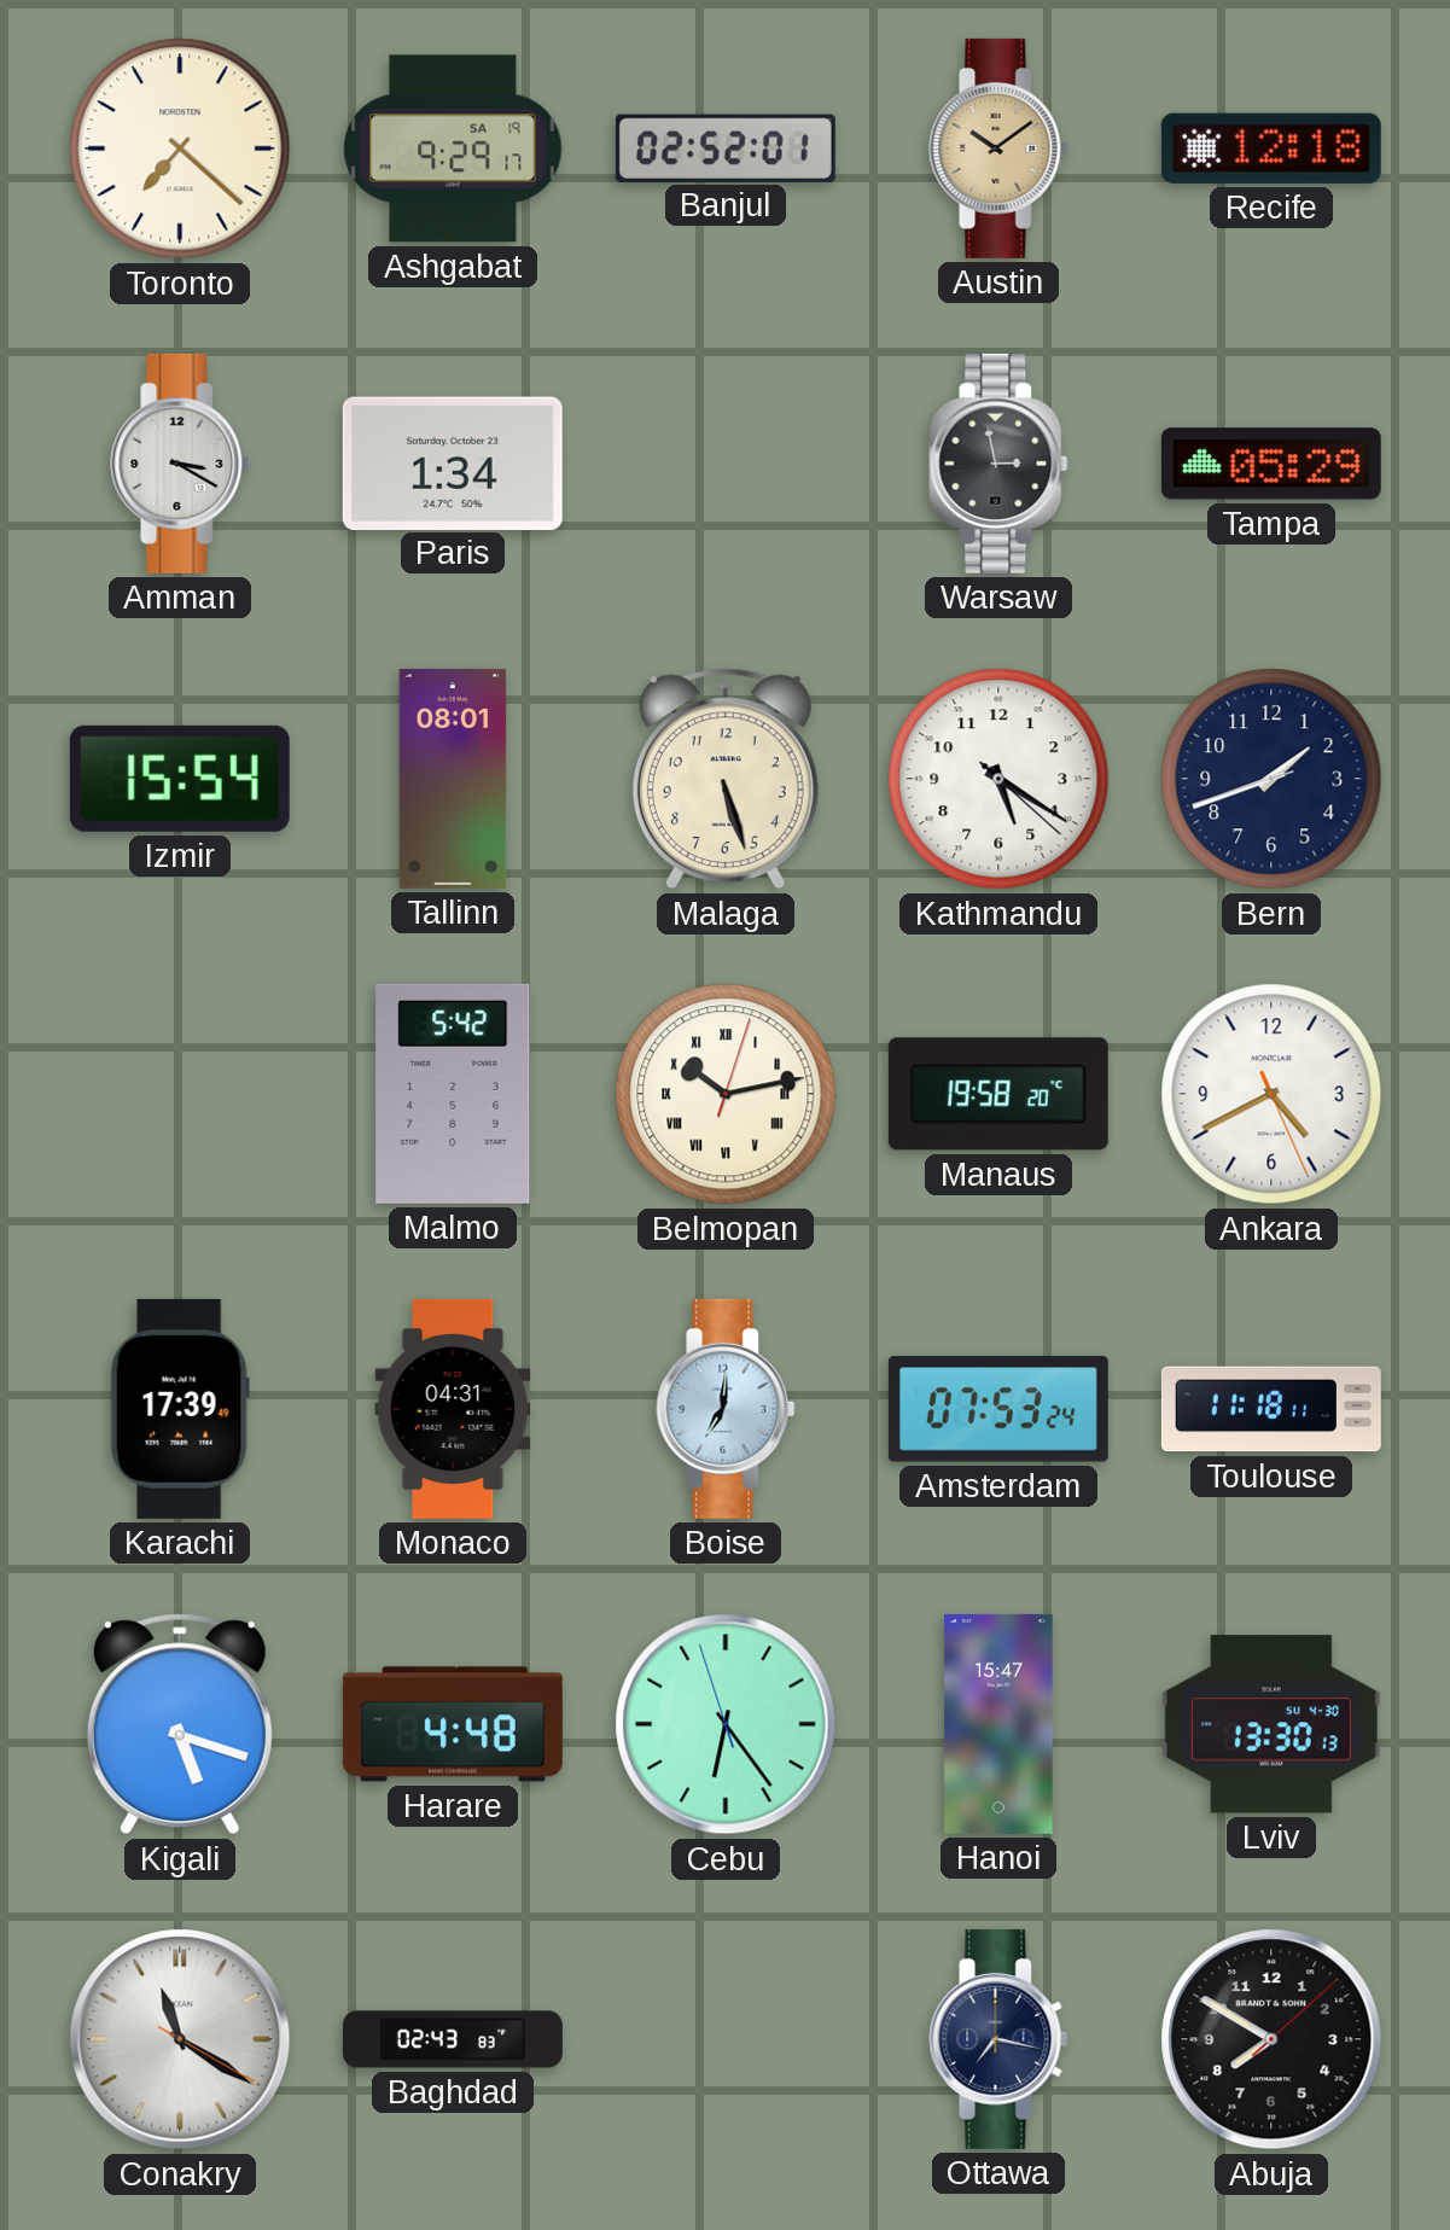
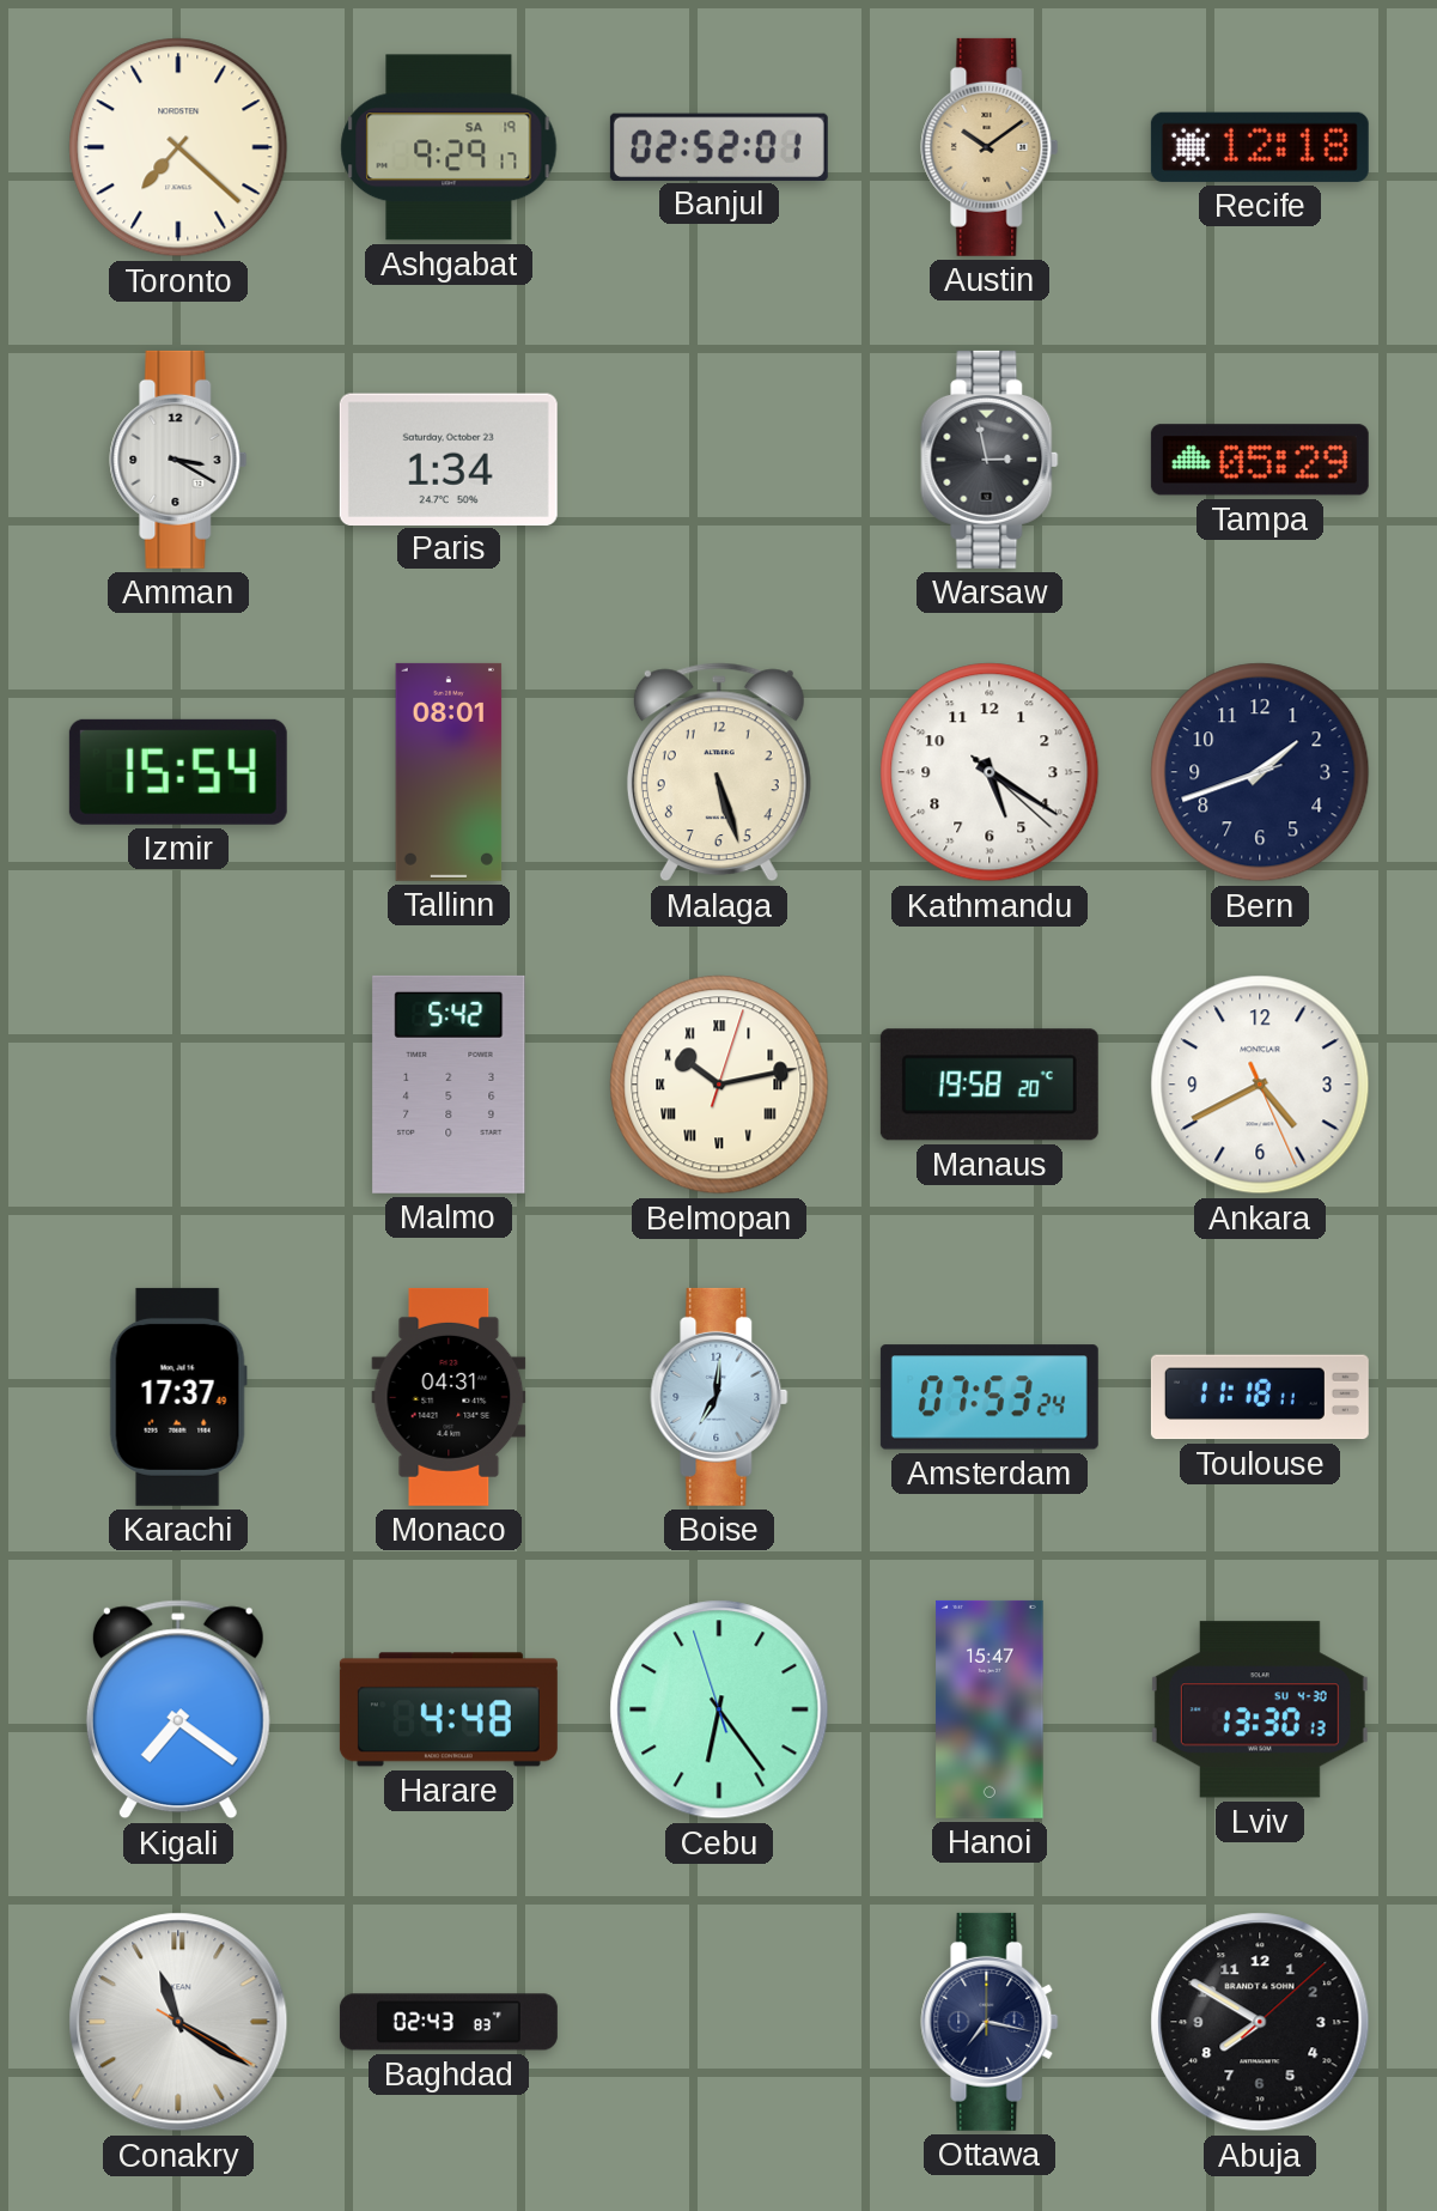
Karachi: 17:39 -> 17:37
Kigali: 5:18 -> 7:21
